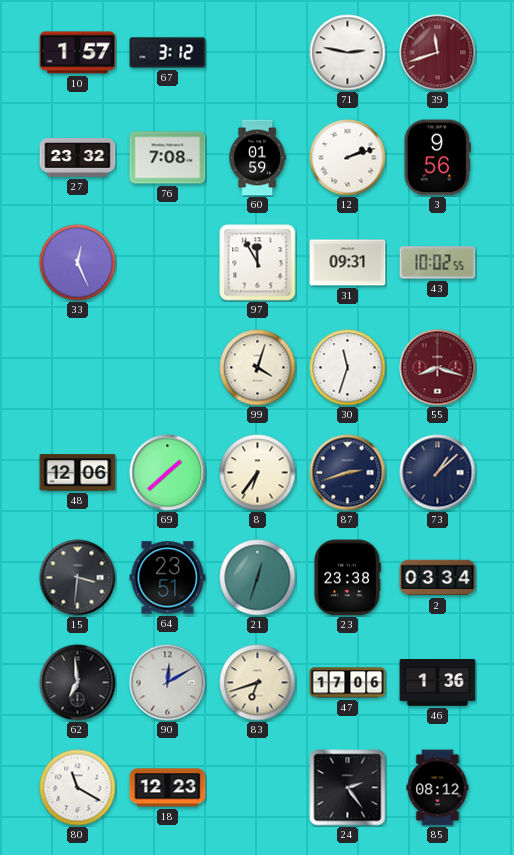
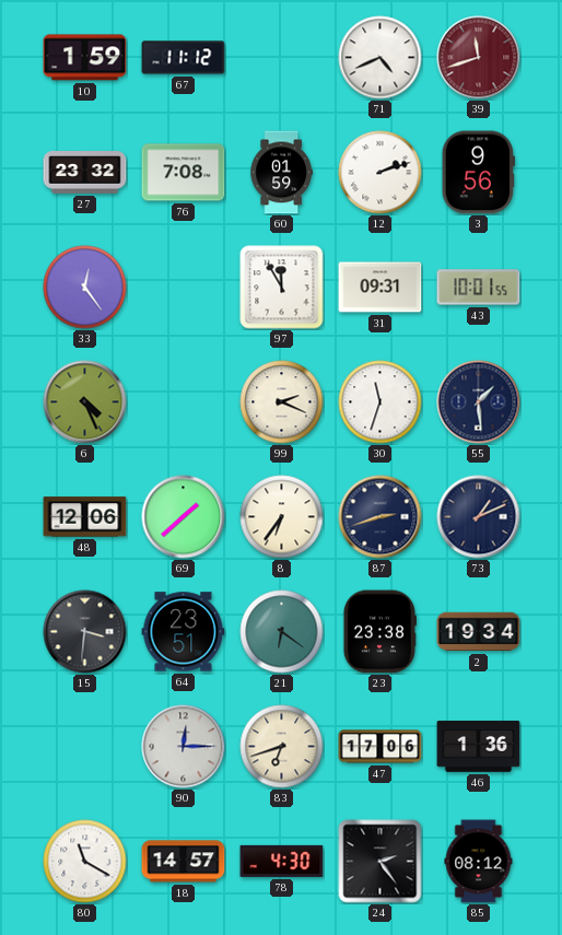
10: 1:57 -> 1:59
67: 3:12 -> 11:12
71: 2:47 -> 4:41
33: 12:26 -> 12:24
43: 10:02 -> 10:01
6: none -> 4:26
99: 4:03 -> 2:19
55: 8:18 -> 1:29
55 dial: burgundy -> navy
73: 1:08 -> 1:11
21: 12:33 -> 6:21
2: 03:34 -> 19:34
62: 6:59 -> none
90: 12:10 -> 12:15
18: 12:23 -> 14:57
78: none -> 4:30
